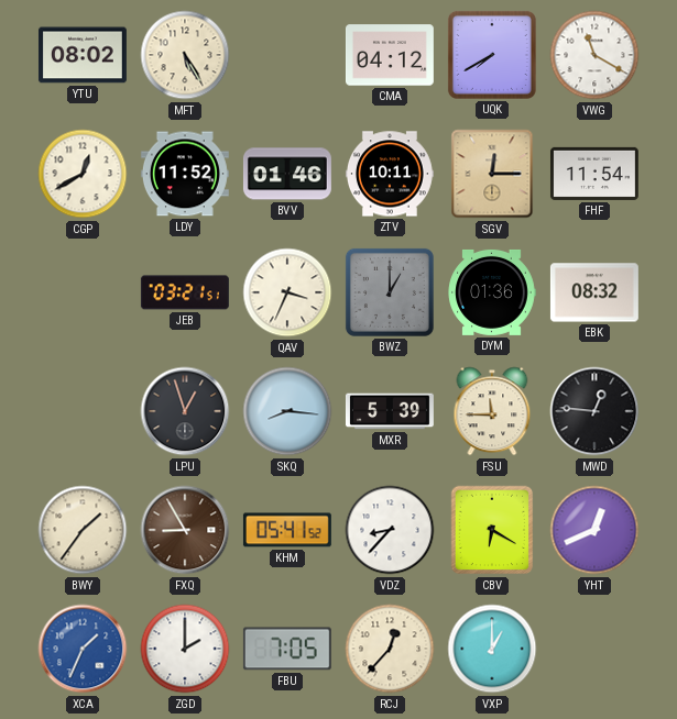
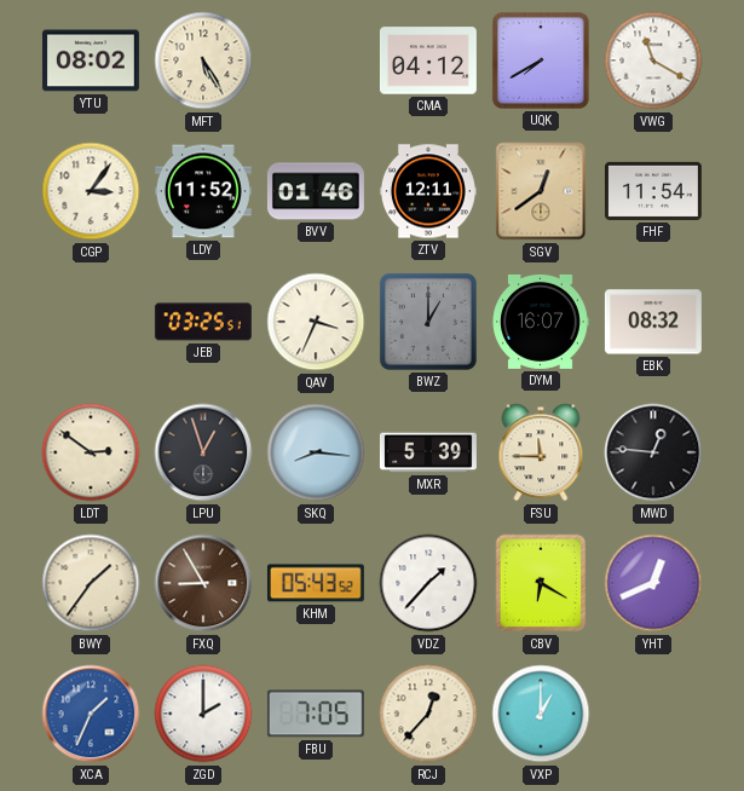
CGP: 12:40 -> 3:06
ZTV: 10:11 -> 12:11
SGV: 12:15 -> 12:39
JEB: 03:21 -> 03:25
DYM: 01:36 -> 16:07
LDT: none -> 2:51
KHM: 05:41 -> 05:43
VDZ: 8:37 -> 1:37
